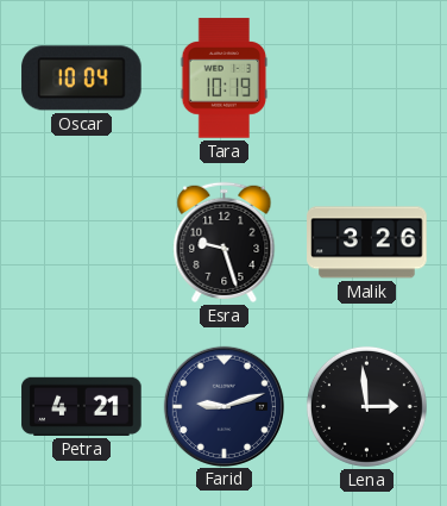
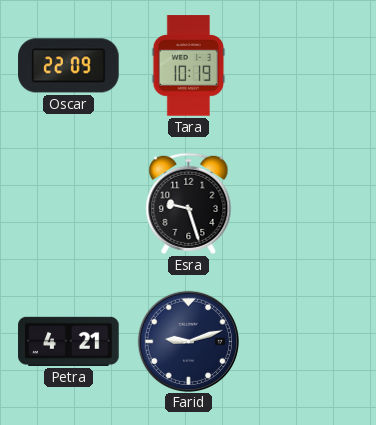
Oscar: 10:04 -> 22:09
Malik: 3:26 -> none
Lena: 2:59 -> none
